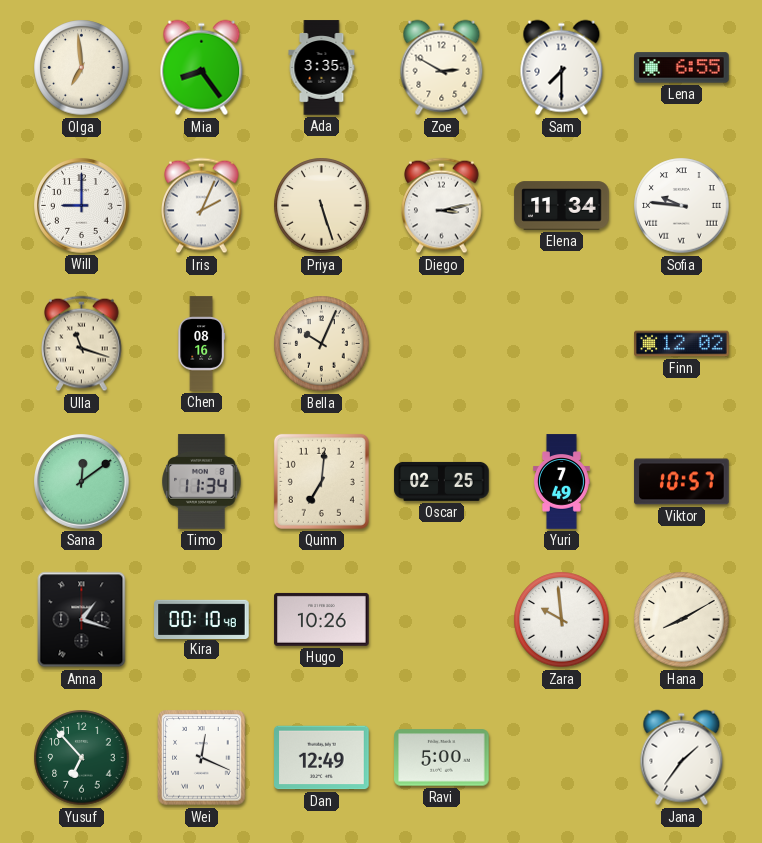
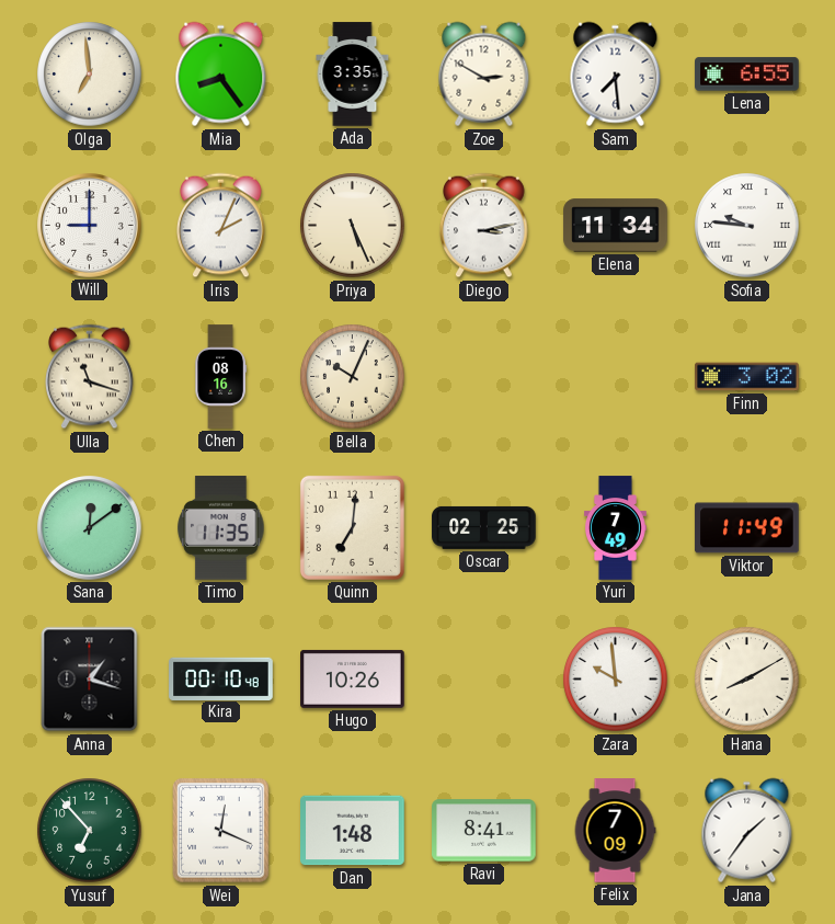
Sam: 7:30 -> 7:29
Priya: 5:27 -> 5:26
Finn: 12:02 -> 3:02
Timo: 11:34 -> 11:35
Viktor: 10:57 -> 11:49
Dan: 12:49 -> 1:48
Ravi: 5:00 -> 8:41
Felix: none -> 7:09
